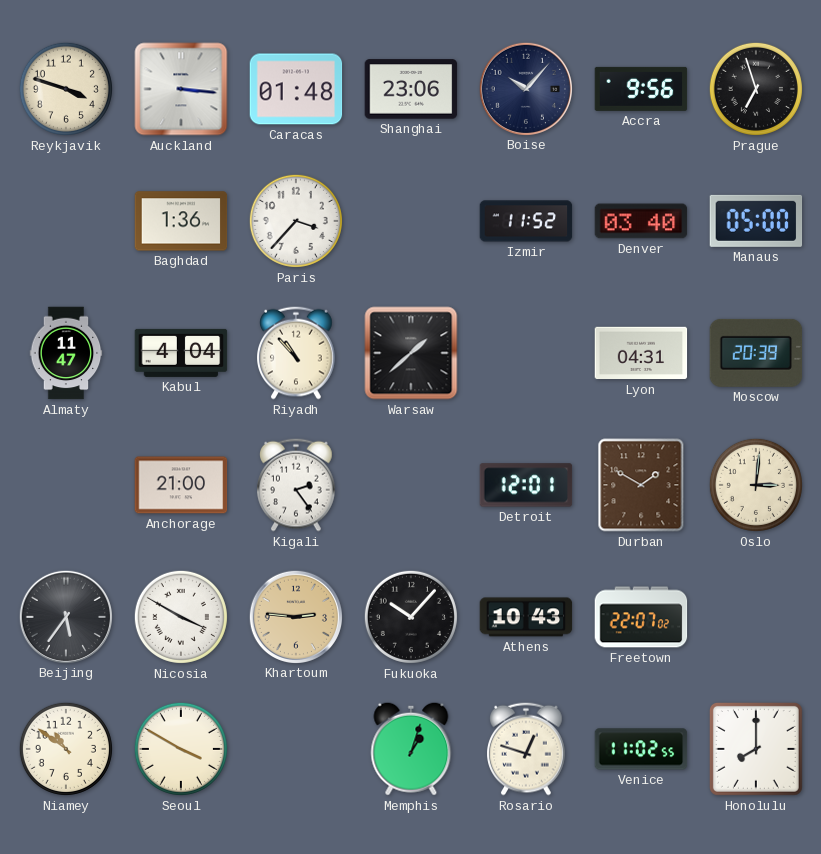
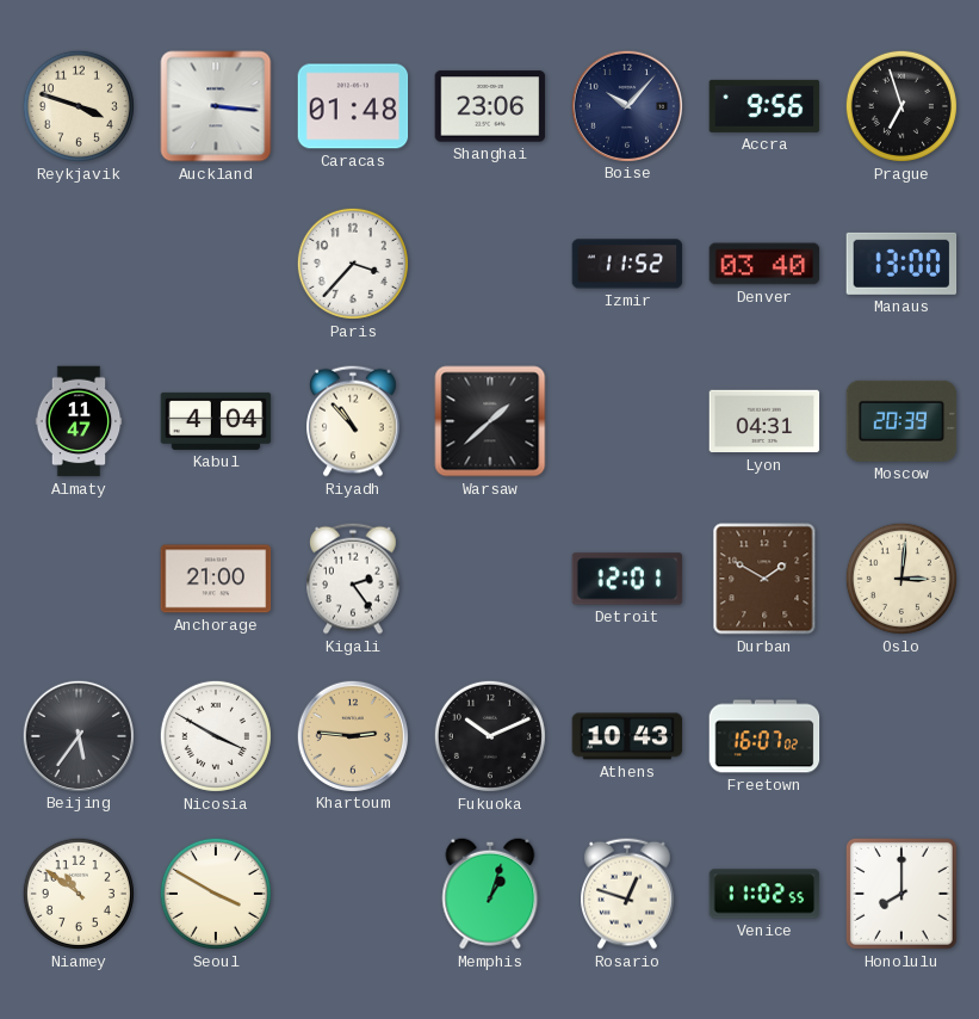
Baghdad: 1:36 -> none
Manaus: 05:00 -> 13:00
Fukuoka: 10:07 -> 10:11
Freetown: 22:07 -> 16:07
